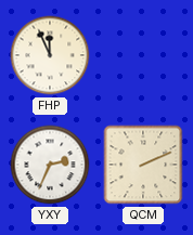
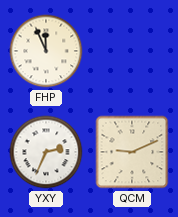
QCM: 2:11 -> 9:11
